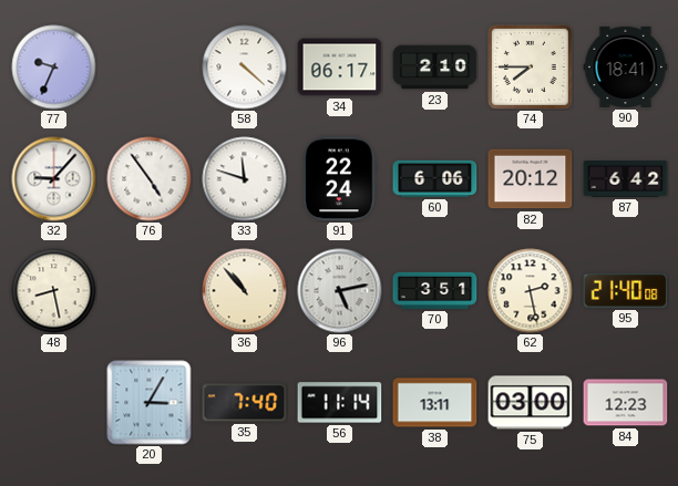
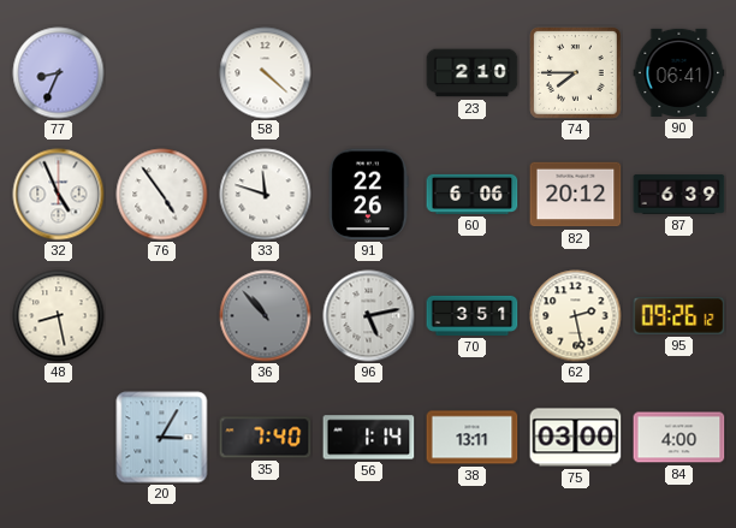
77: 9:34 -> 8:34
34: 06:17 -> none
90: 18:41 -> 06:41
32: 9:07 -> 4:56
91: 22:24 -> 22:26
87: 6:42 -> 6:39
36 dial: cream -> grey
95: 21:40 -> 09:26
56: 11:14 -> 1:14
84: 12:23 -> 4:00
